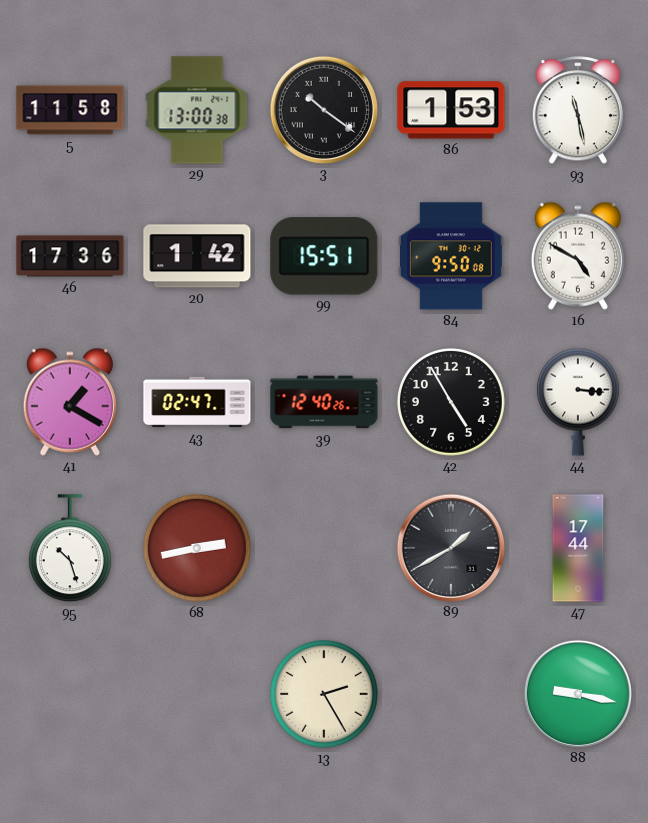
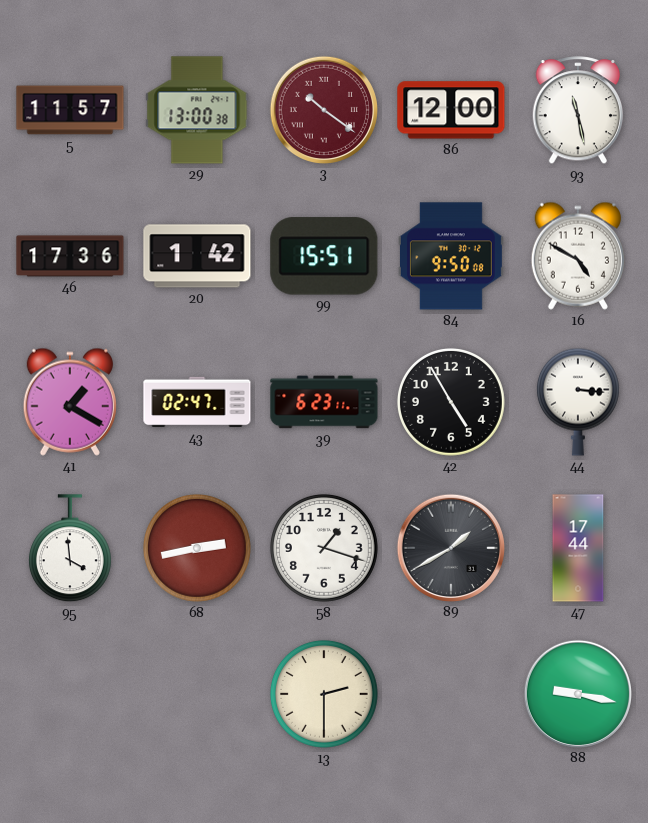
5: 11:58 -> 11:57
3 dial: black -> burgundy
86: 1:53 -> 12:00
39: 12:40 -> 6:23
95: 10:27 -> 3:59
58: none -> 1:18
13: 2:25 -> 2:30
